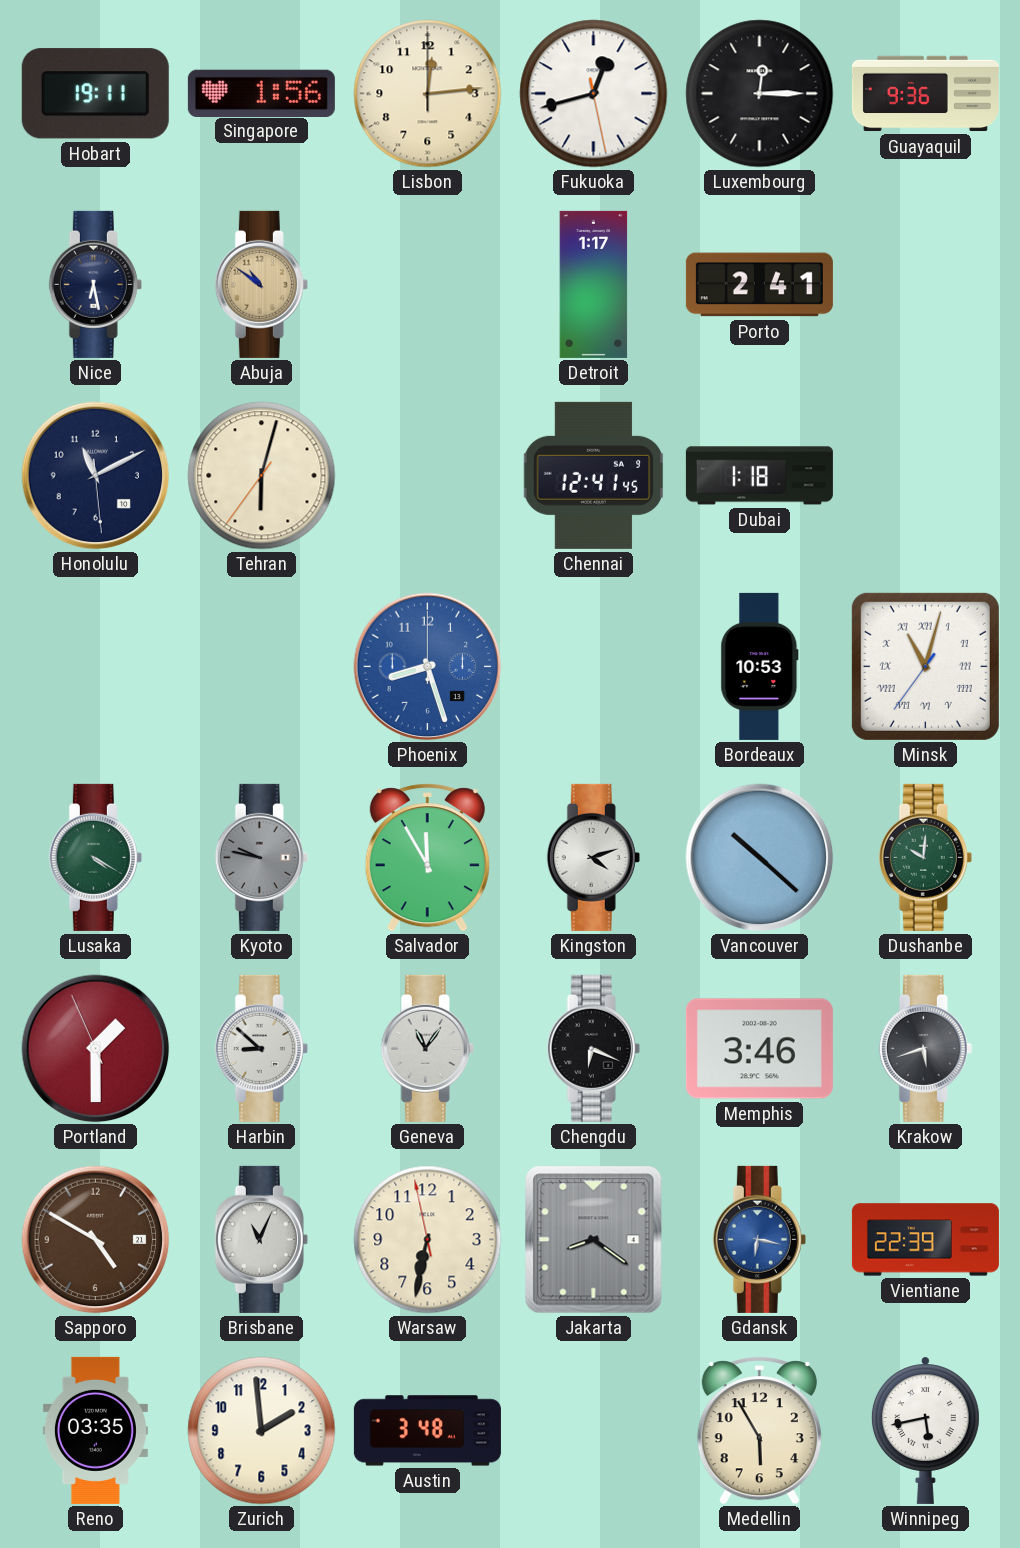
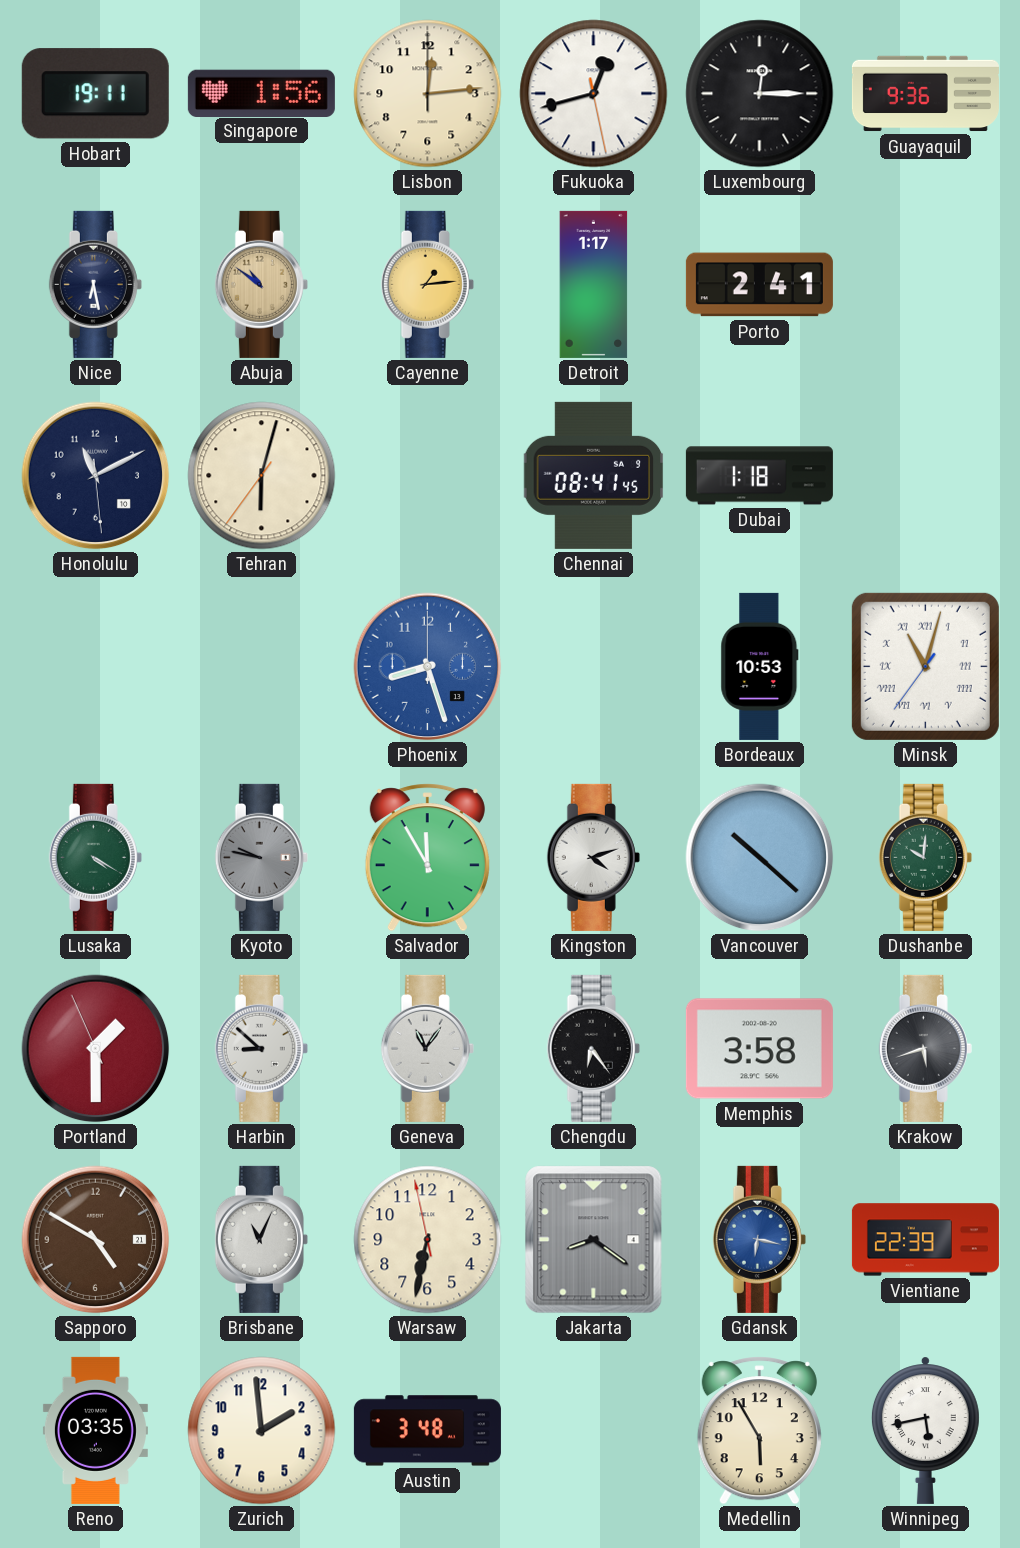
Cayenne: none -> 1:14
Chennai: 12:41 -> 08:41
Chengdu: 6:19 -> 6:24
Memphis: 3:46 -> 3:58
